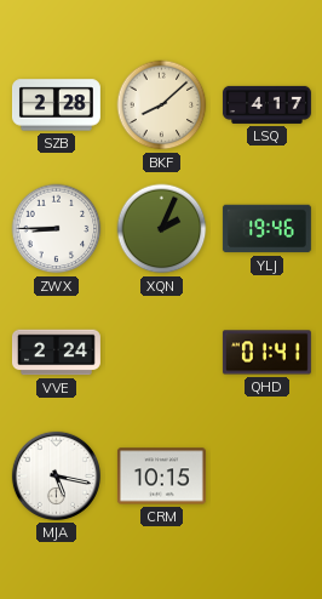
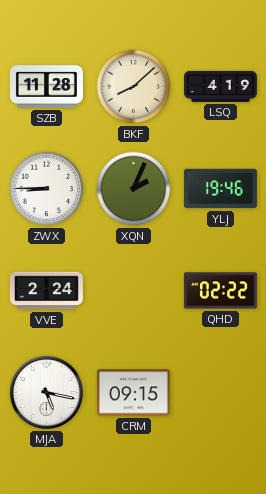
SZB: 2:28 -> 11:28
LSQ: 4:17 -> 4:19
QHD: 01:41 -> 02:22
CRM: 10:15 -> 09:15
